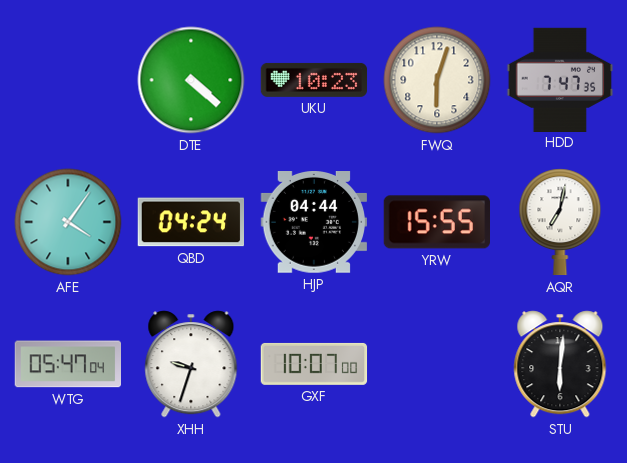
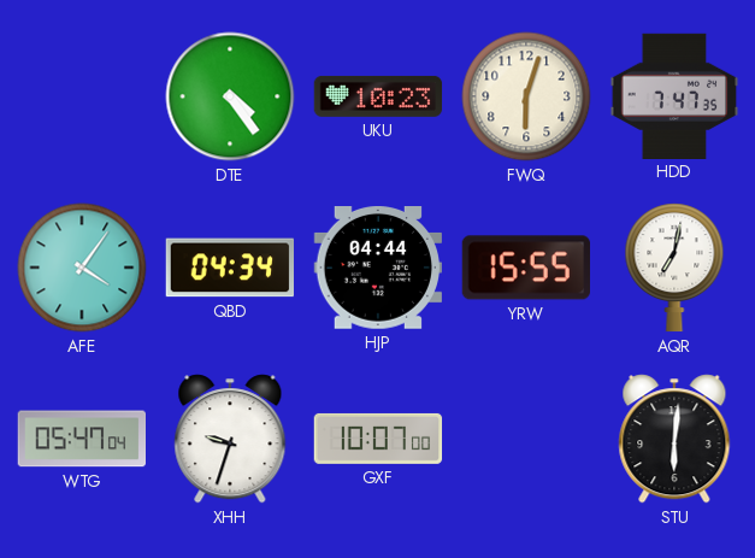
DTE: 4:22 -> 4:24
QBD: 04:24 -> 04:34
